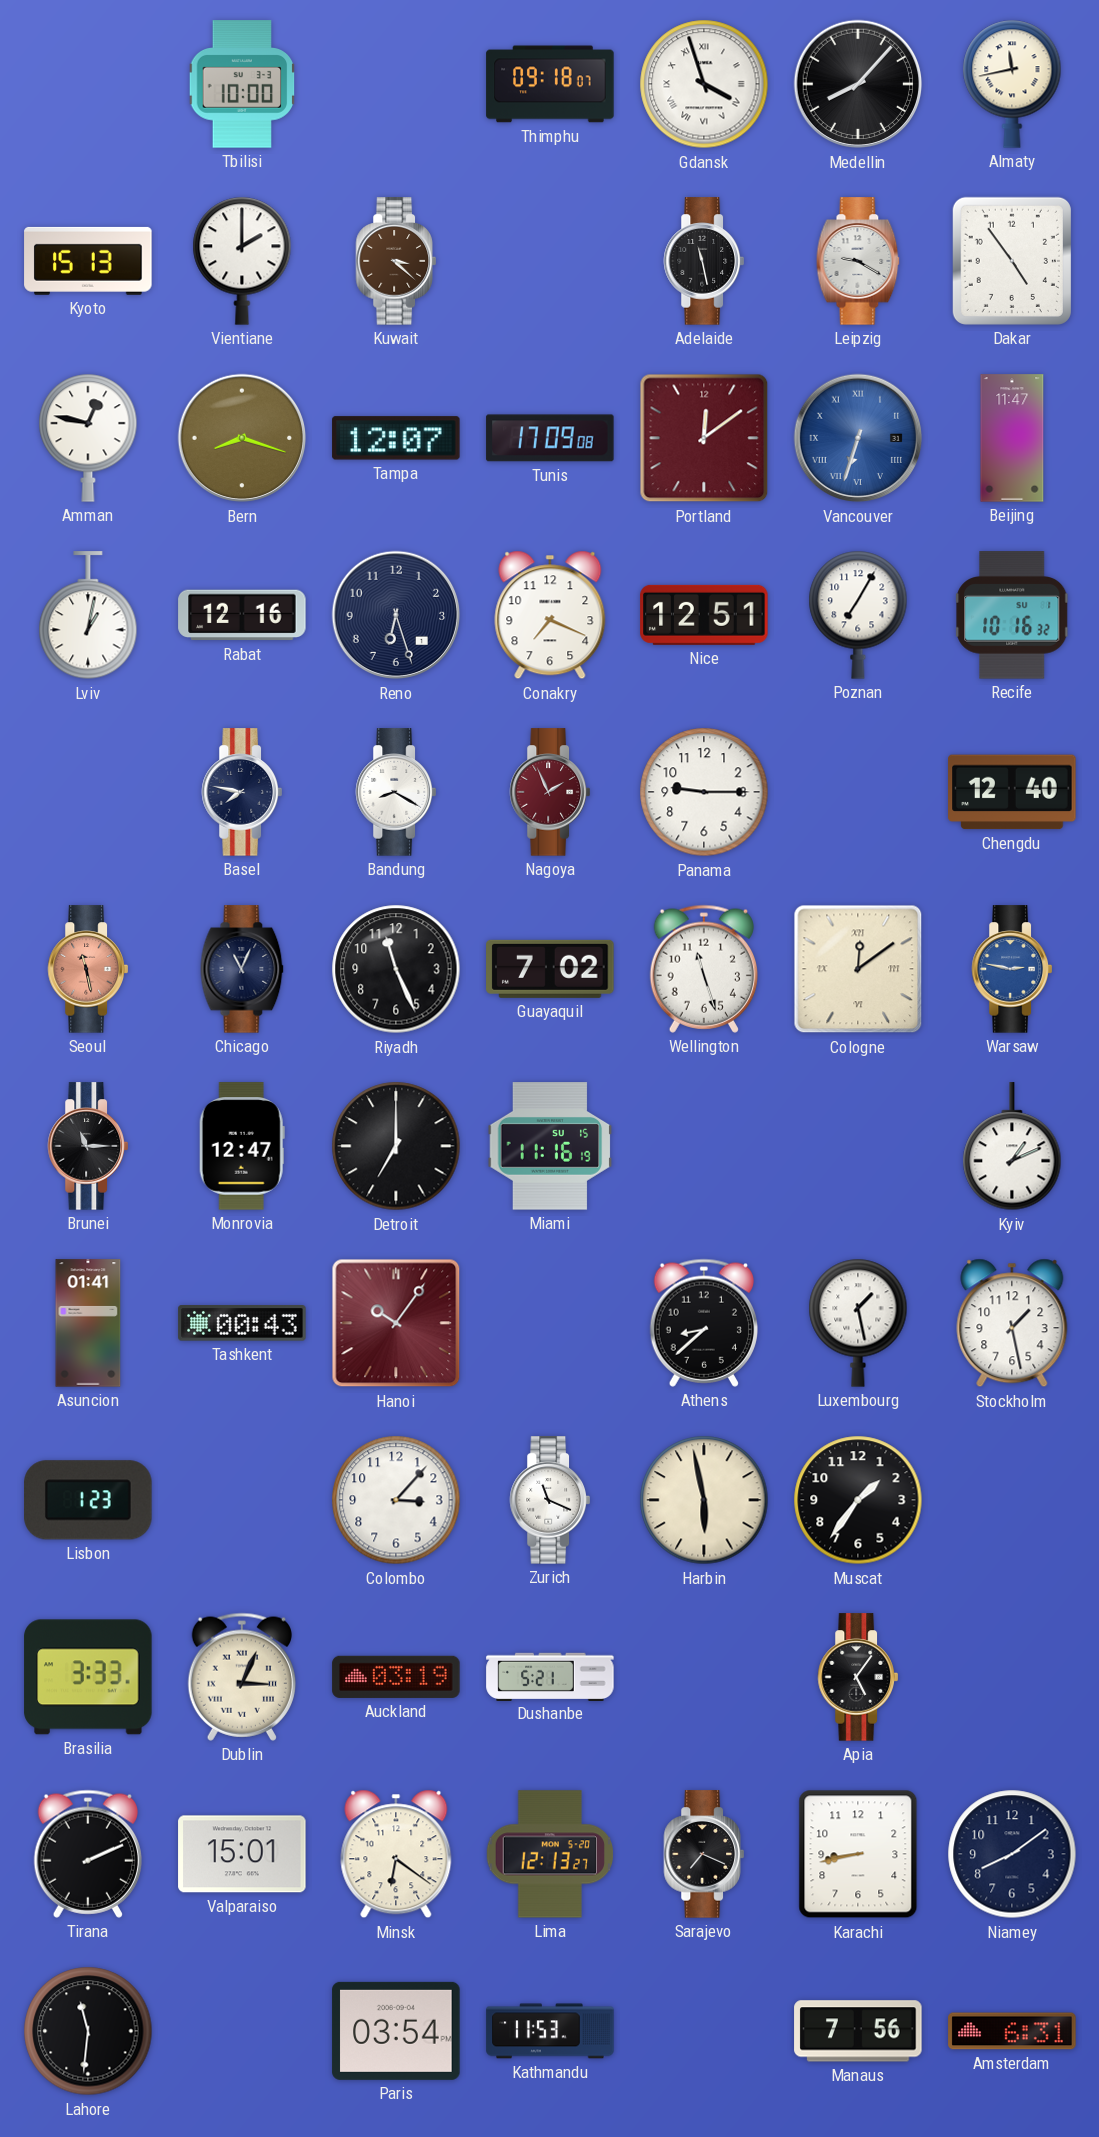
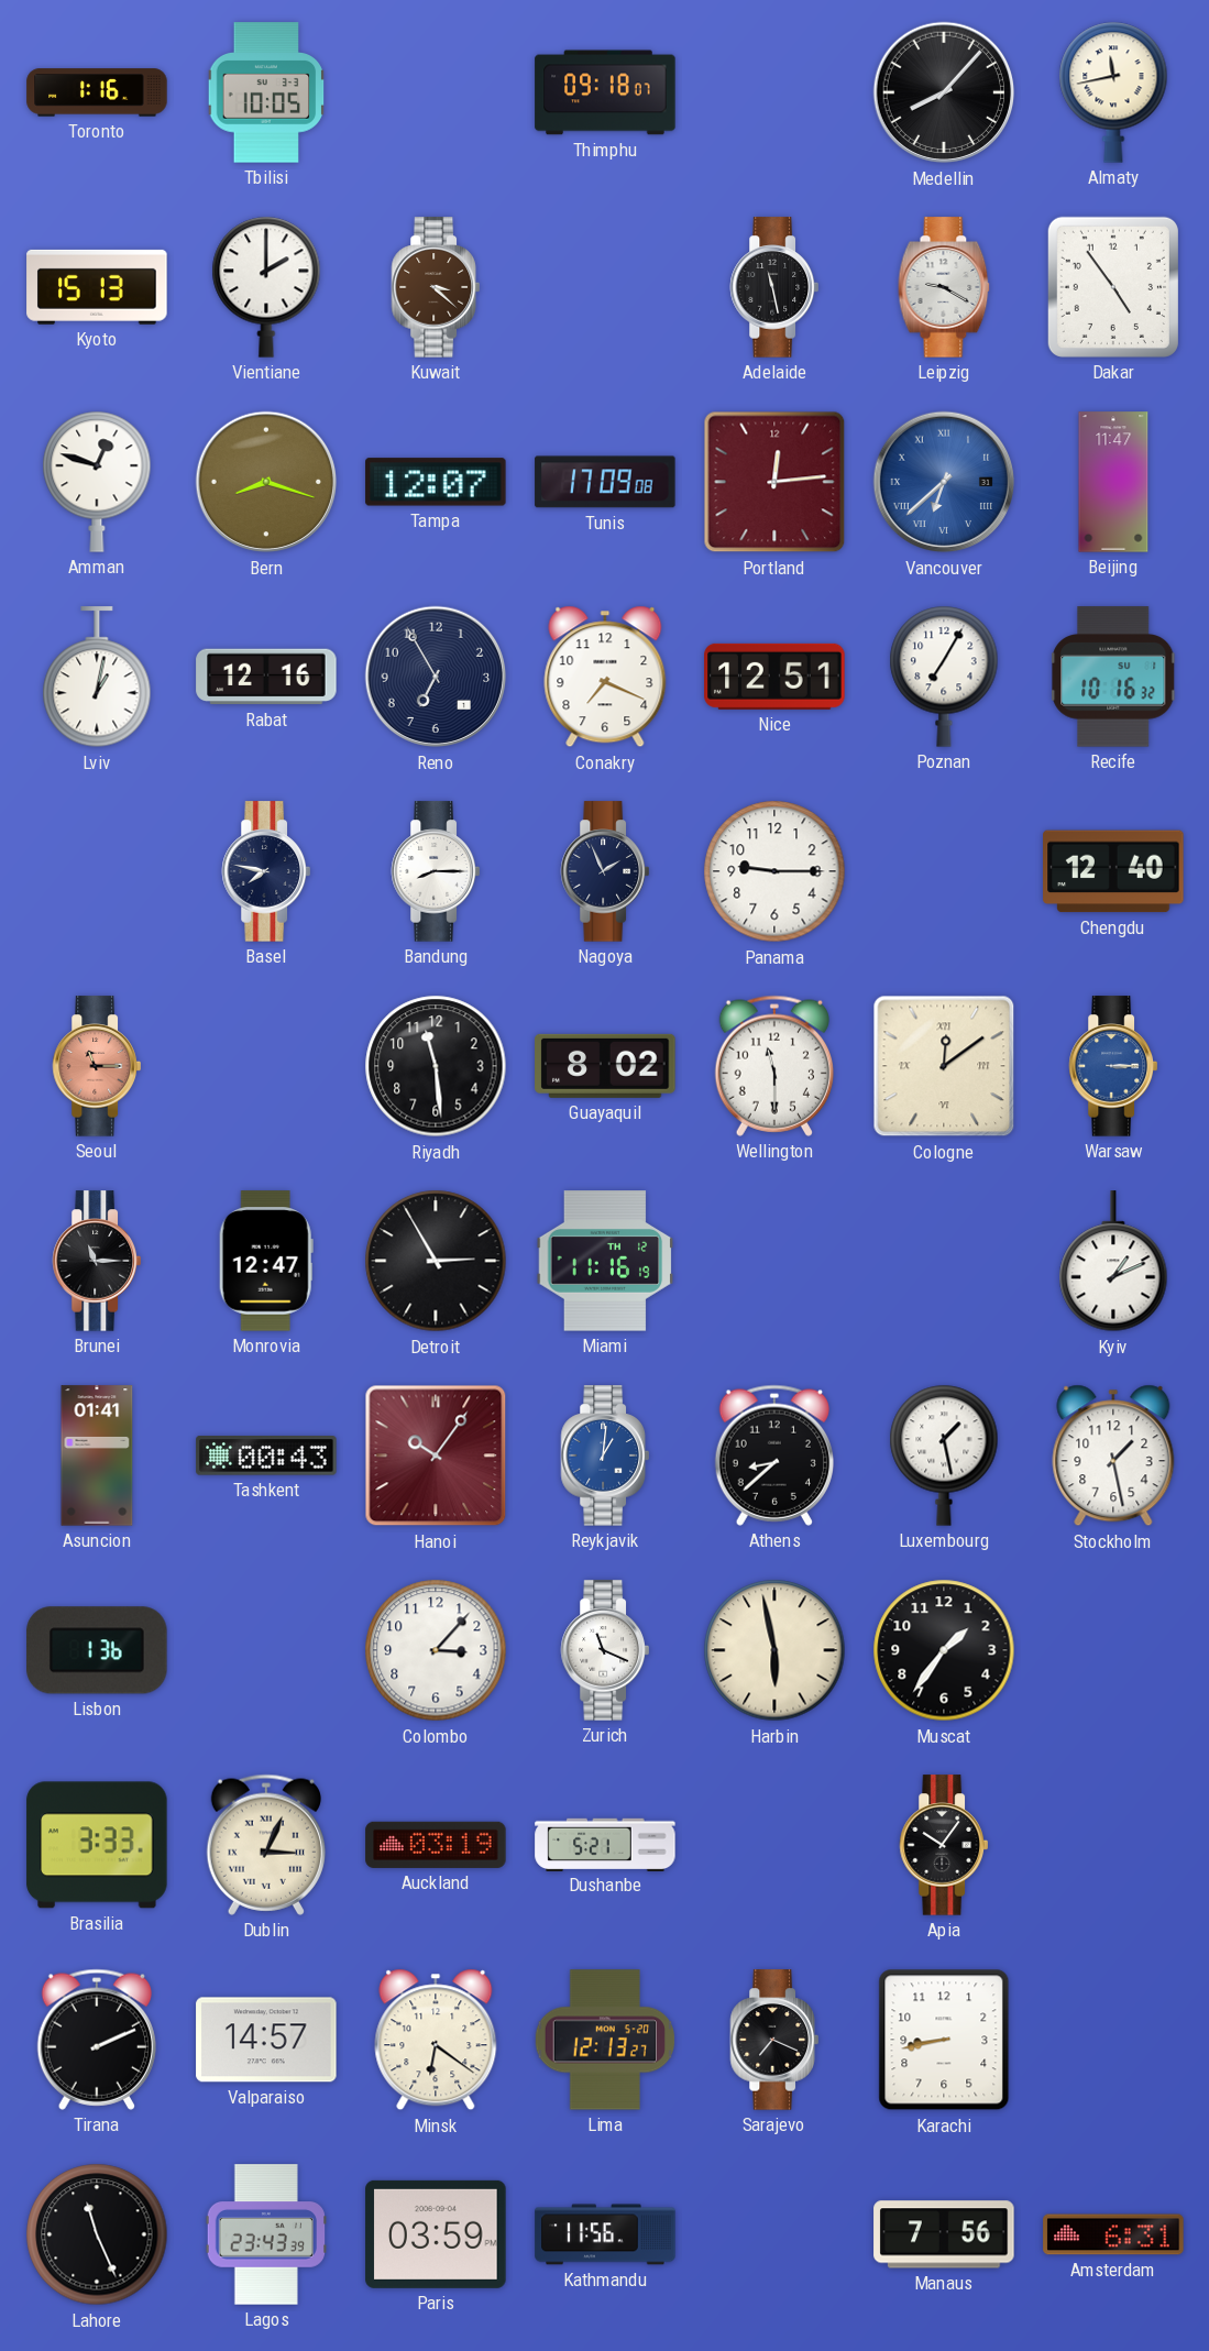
Toronto: none -> 1:16
Tbilisi: 10:00 -> 10:05
Gdansk: 3:57 -> none
Amman: 12:47 -> 12:48
Portland: 12:09 -> 12:14
Vancouver: 6:33 -> 6:38
Reno: 6:27 -> 6:55
Bandung: 8:20 -> 8:15
Nagoya dial: burgundy -> navy
Seoul: 11:28 -> 11:15
Chicago: 11:04 -> none
Riyadh: 11:26 -> 11:29
Guayaquil: 7:02 -> 8:02
Wellington: 11:27 -> 11:30
Warsaw: 2:47 -> 3:15
Detroit: 7:00 -> 2:55
Miami date: SU 15 -> TH 12
Reykjavik: none -> 1:01
Lisbon: 1:23 -> 1:36
Apia: 5:06 -> 10:06
Valparaiso: 15:01 -> 14:57
Niamey: 8:09 -> none
Lahore: 11:31 -> 11:26
Lagos: none -> 23:43
Paris: 03:54 -> 03:59
Kathmandu: 11:53 -> 11:56
